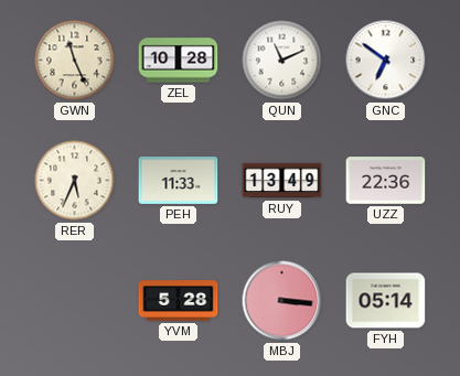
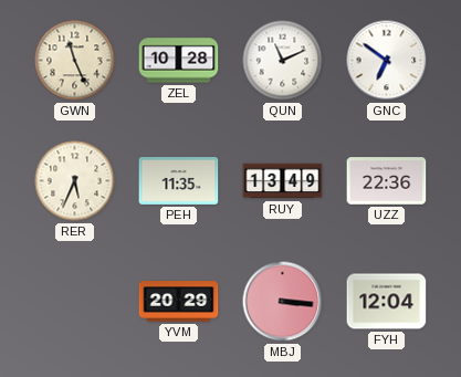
PEH: 11:33 -> 11:35
YVM: 5:28 -> 20:29
FYH: 05:14 -> 12:04
